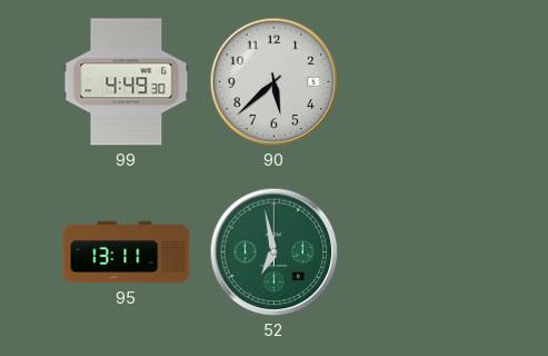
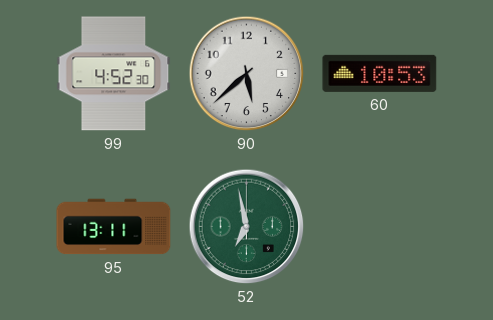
99: 4:49 -> 4:52
60: none -> 10:53
